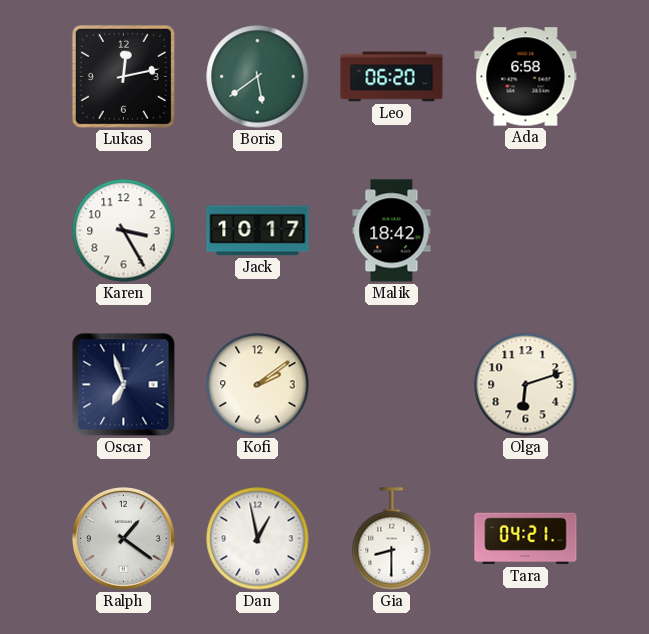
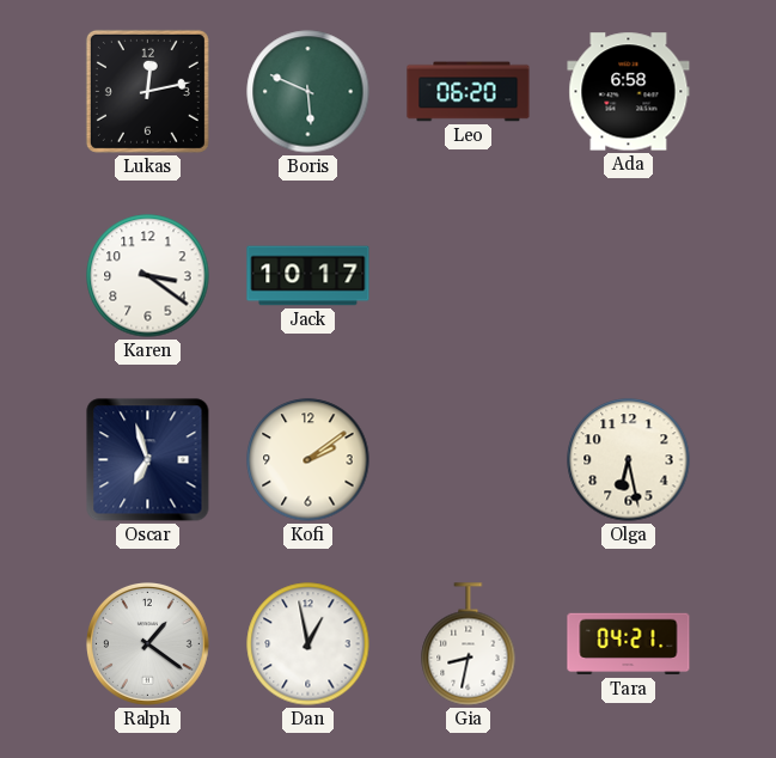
Boris: 5:39 -> 5:49
Karen: 3:25 -> 3:21
Malik: 18:42 -> none
Olga: 6:12 -> 6:28
Gia: 8:30 -> 8:32
